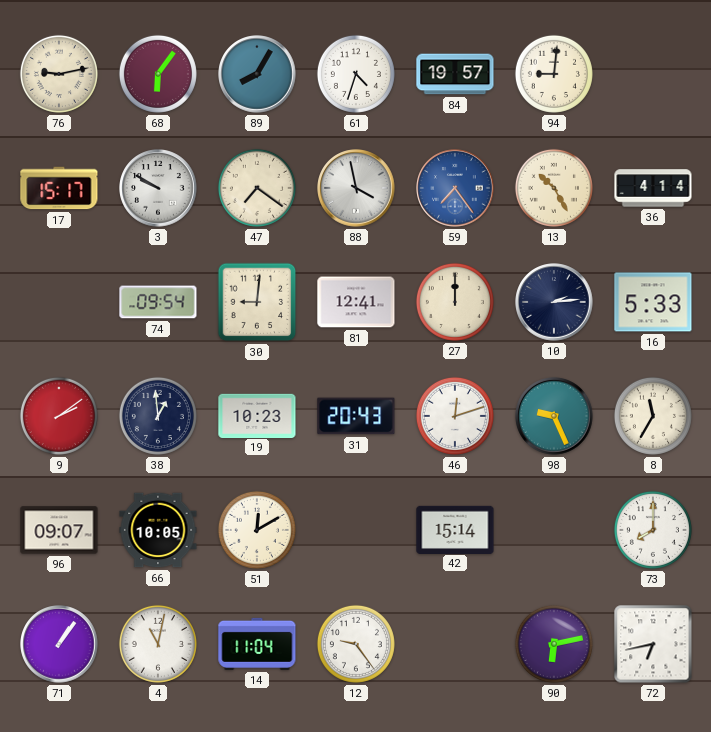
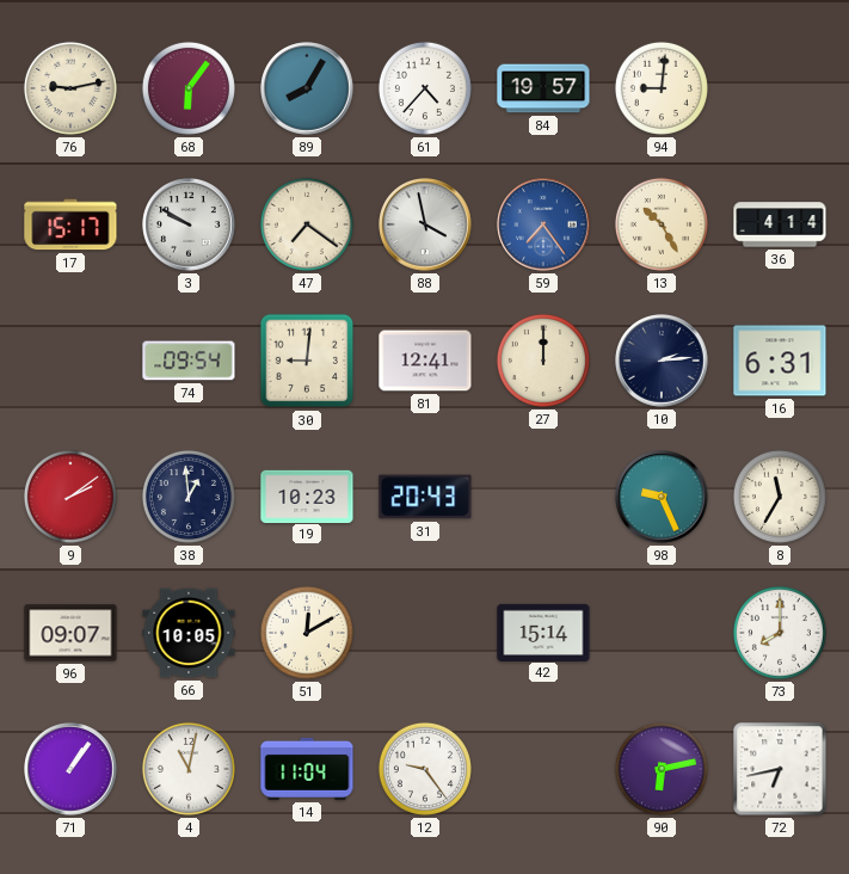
61: 4:33 -> 4:37
16: 5:33 -> 6:31
46: 12:12 -> none
